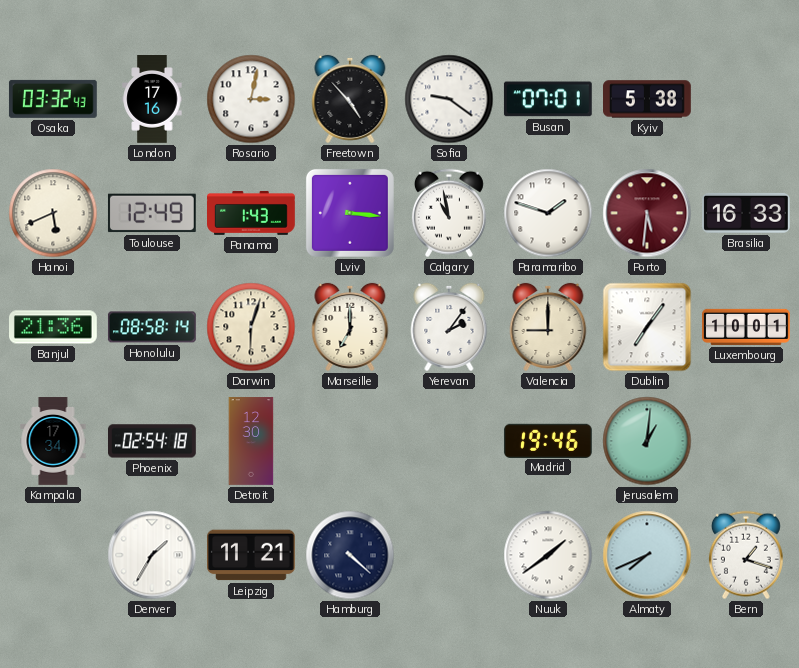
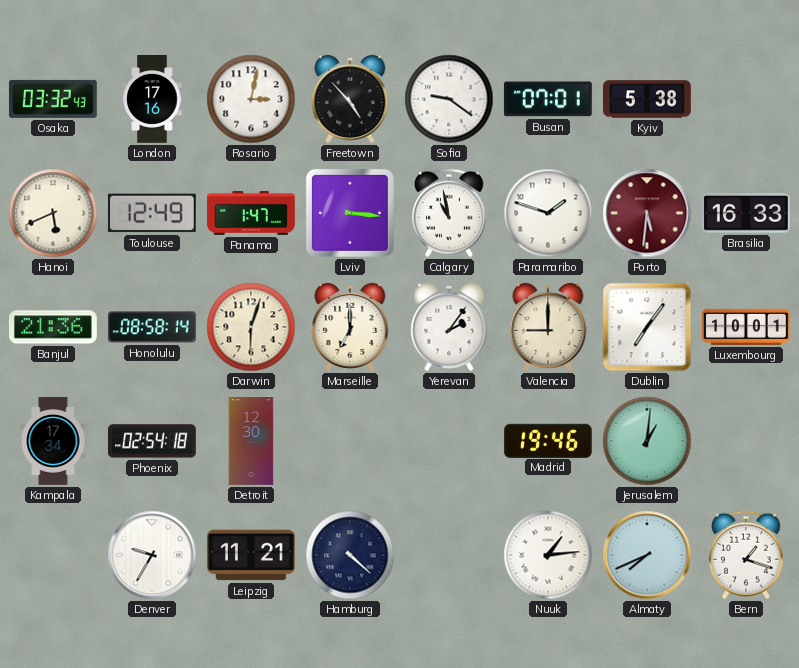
Panama: 1:43 -> 1:47
Denver: 1:35 -> 9:35
Nuuk: 1:39 -> 1:14
